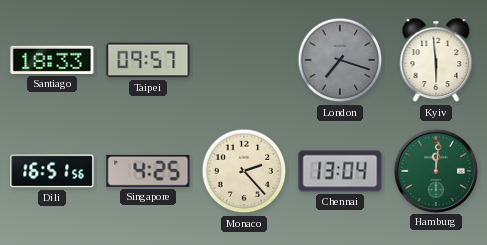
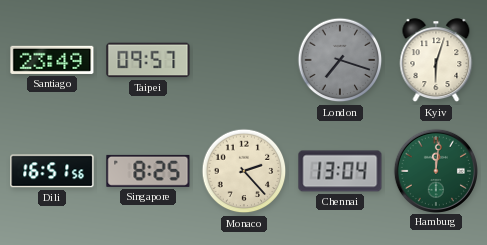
Santiago: 18:33 -> 23:49
Kyiv: 5:59 -> 6:03
Singapore: 4:25 -> 8:25
